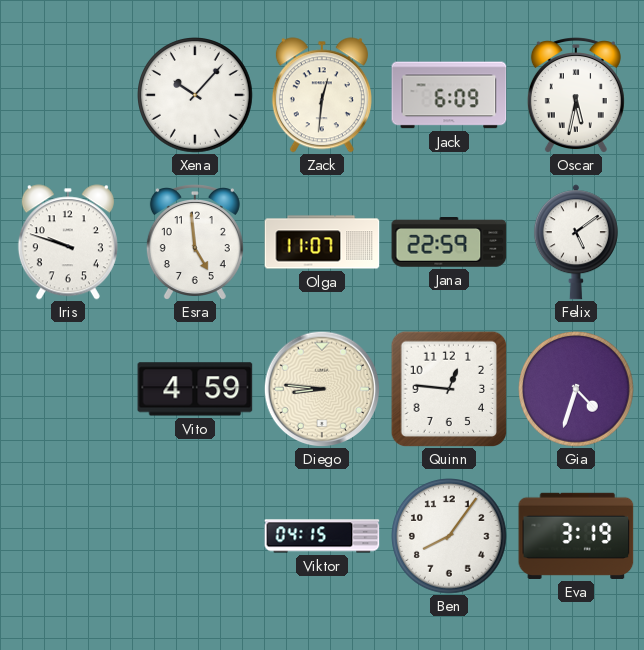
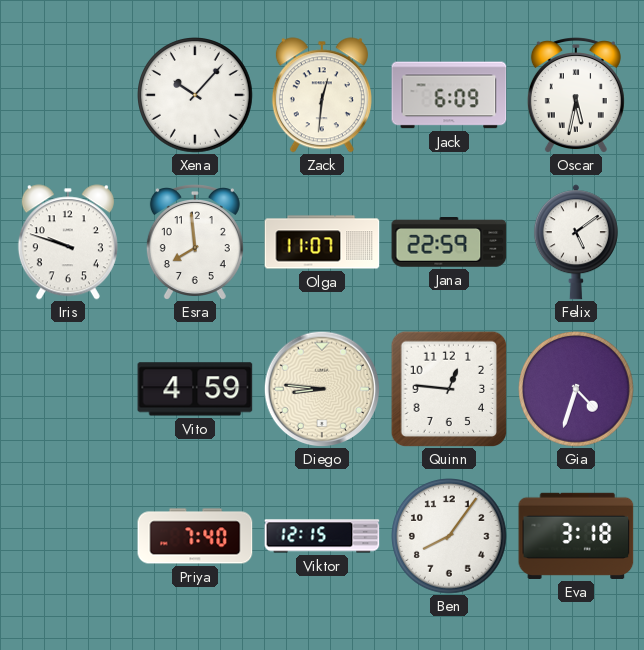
Esra: 4:59 -> 7:59
Priya: none -> 7:40
Viktor: 04:15 -> 12:15
Eva: 3:19 -> 3:18
